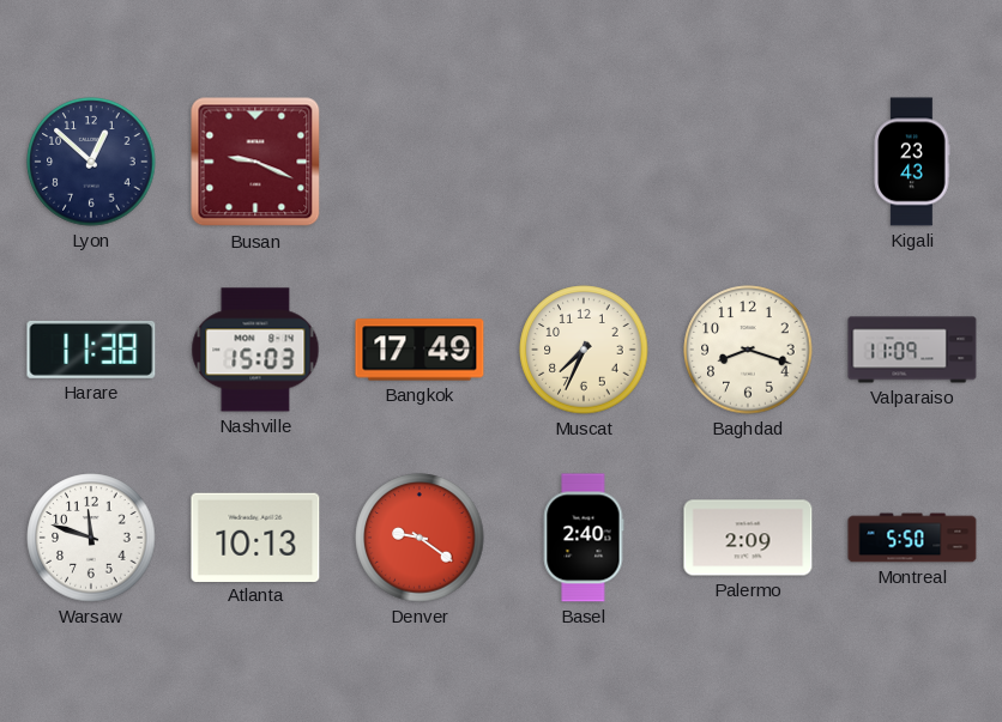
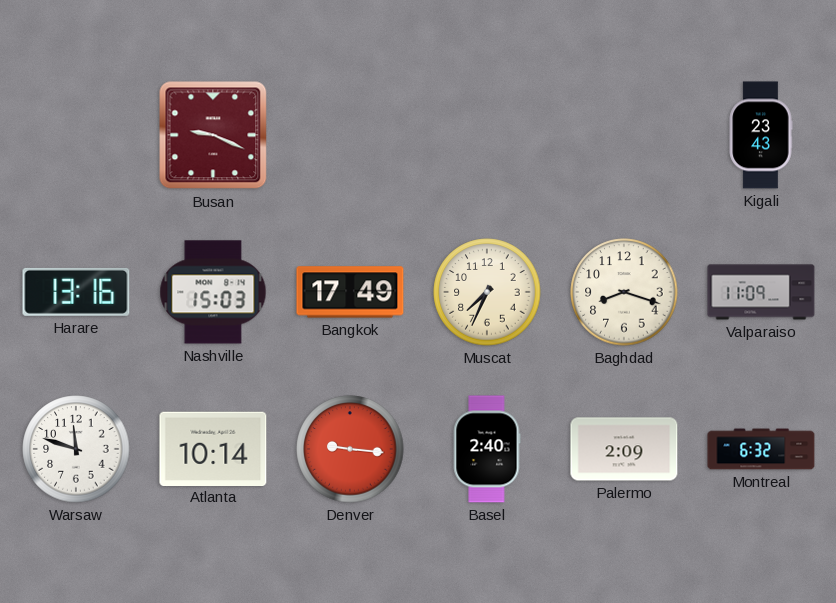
Lyon: 12:52 -> none
Harare: 11:38 -> 13:16
Atlanta: 10:13 -> 10:14
Denver: 9:21 -> 9:16
Montreal: 5:50 -> 6:32
